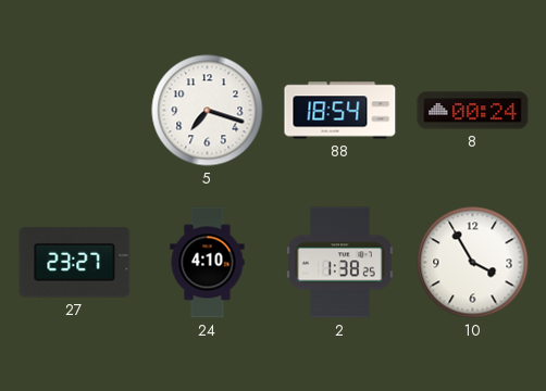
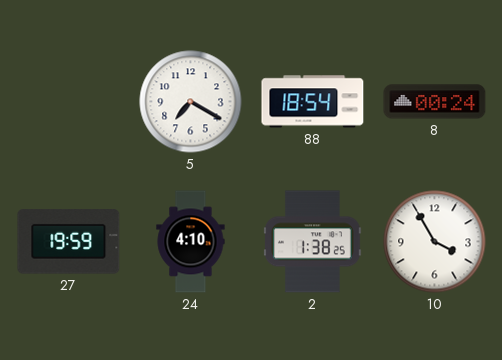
5: 7:18 -> 7:20
27: 23:27 -> 19:59
